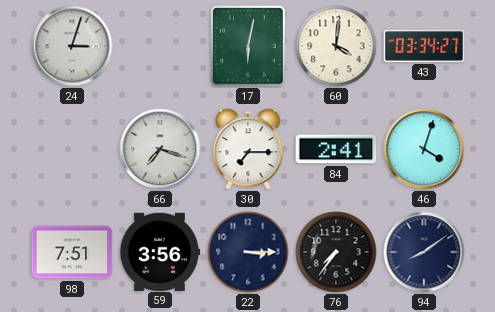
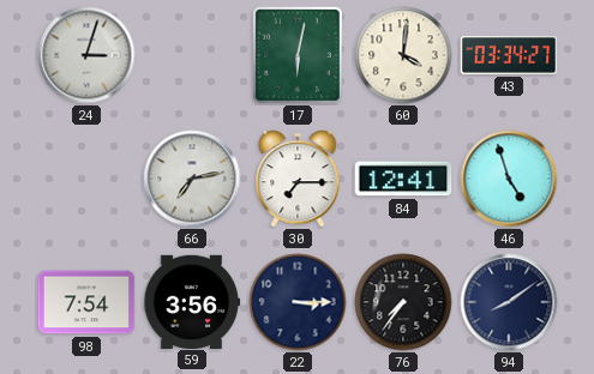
66: 7:18 -> 7:13
84: 2:41 -> 12:41
46: 4:03 -> 4:57
98: 7:51 -> 7:54
